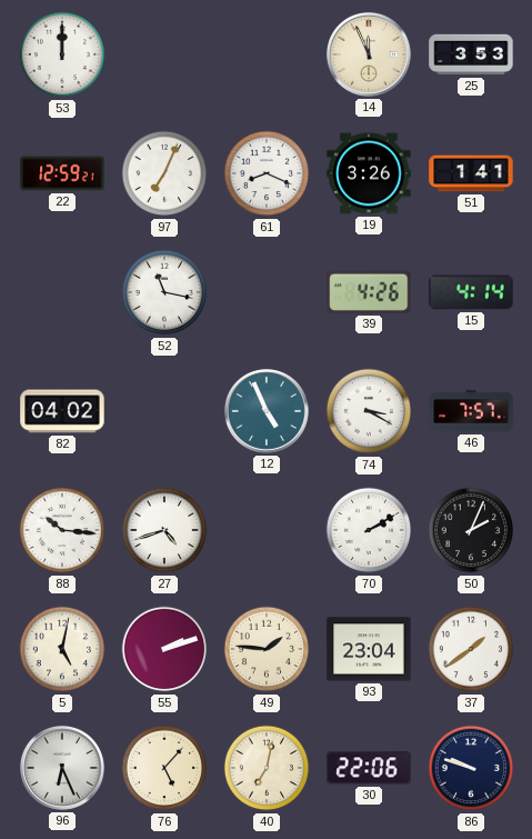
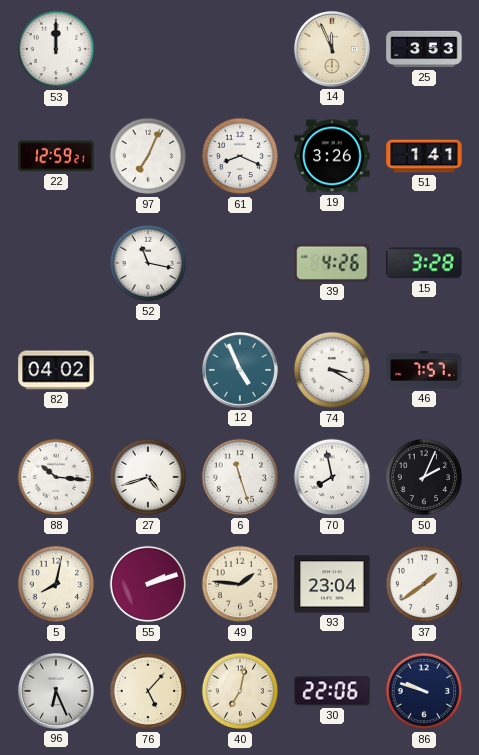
15: 4:14 -> 3:28
6: none -> 11:27
70: 2:10 -> 7:58
5: 5:02 -> 8:02
